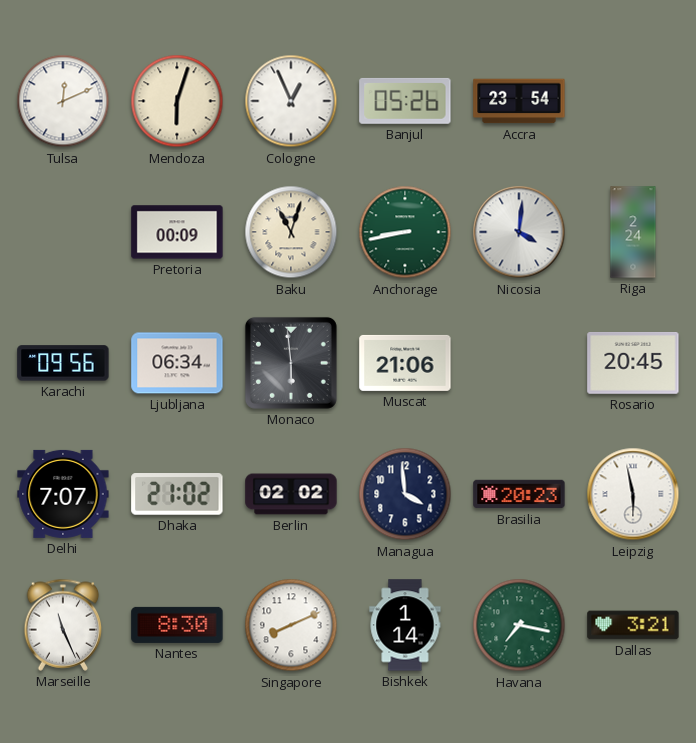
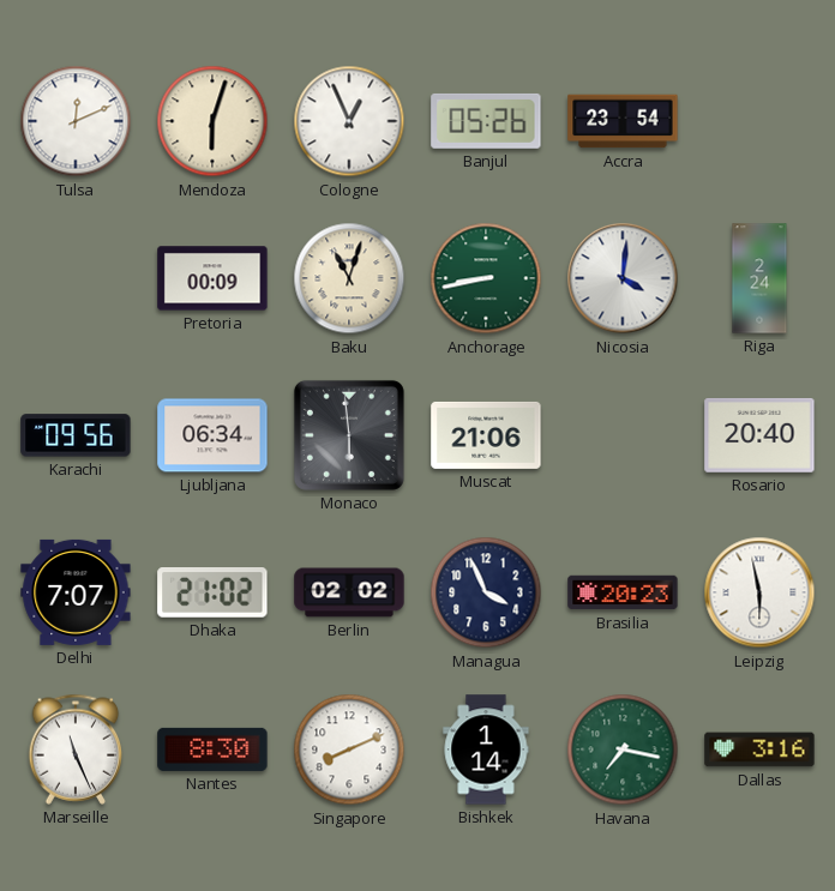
Rosario: 20:45 -> 20:40
Managua: 3:59 -> 3:56
Dallas: 3:21 -> 3:16
